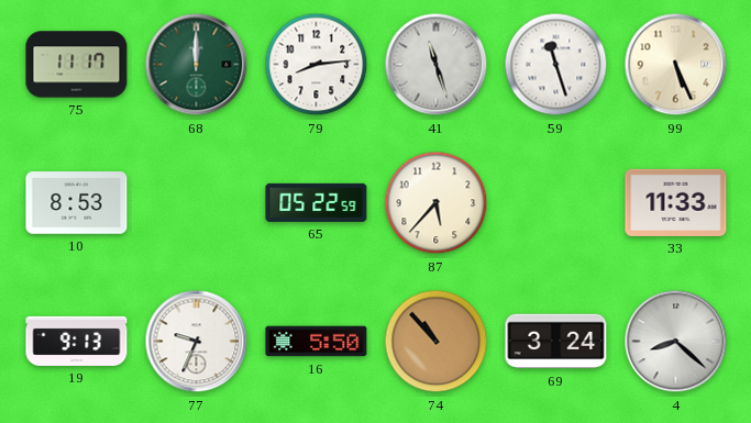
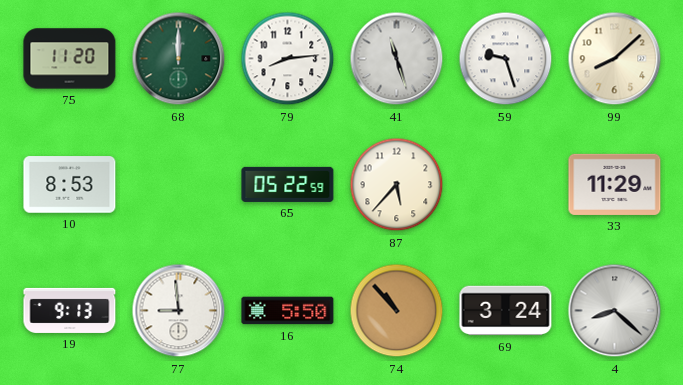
75: 11:17 -> 11:20
59: 11:27 -> 9:27
99: 5:26 -> 8:08
33: 11:33 -> 11:29
77: 9:34 -> 8:59
